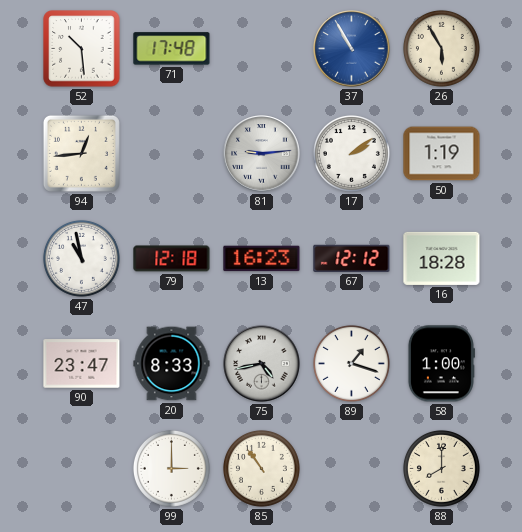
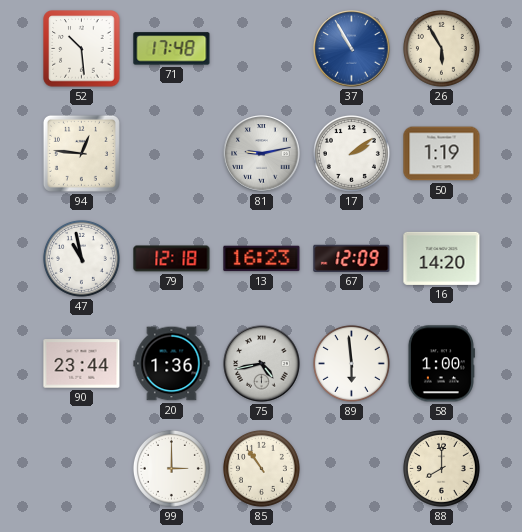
94: 12:44 -> 12:46
81: 9:14 -> 9:13
67: 12:12 -> 12:09
16: 18:28 -> 14:20
90: 23:47 -> 23:44
20: 8:33 -> 1:36
89: 1:18 -> 5:59
